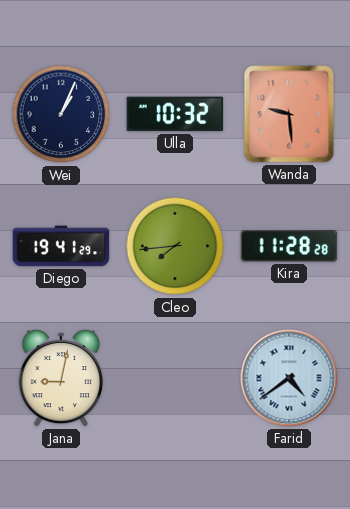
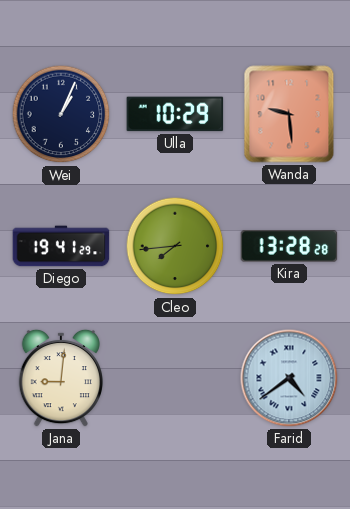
Ulla: 10:32 -> 10:29
Kira: 11:28 -> 13:28
Jana: 9:02 -> 9:01
